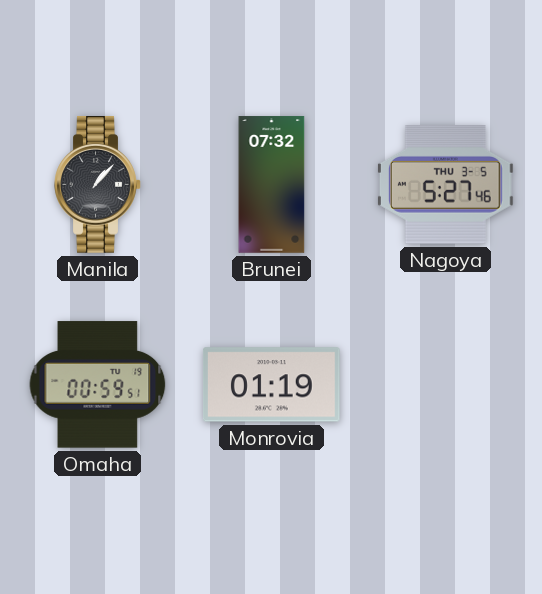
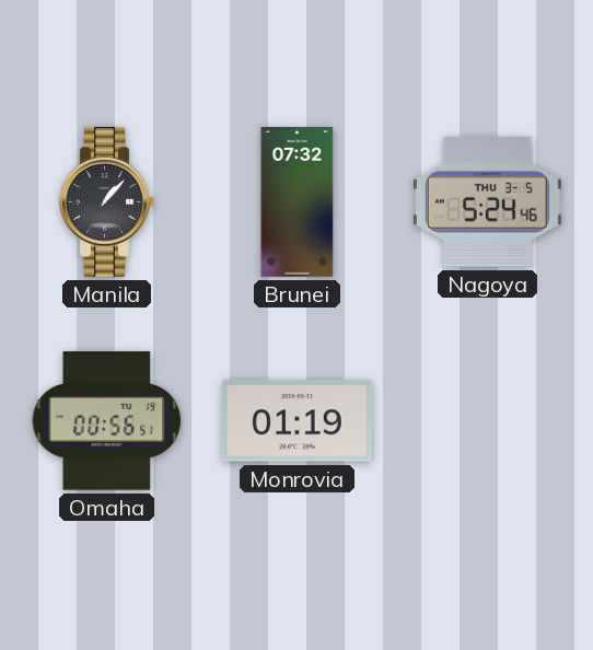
Nagoya: 5:27 -> 5:24
Omaha: 00:59 -> 00:56
